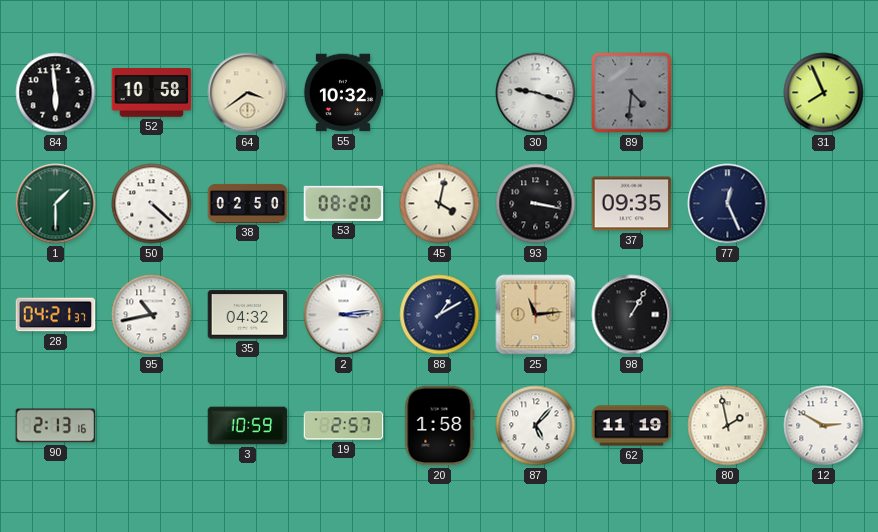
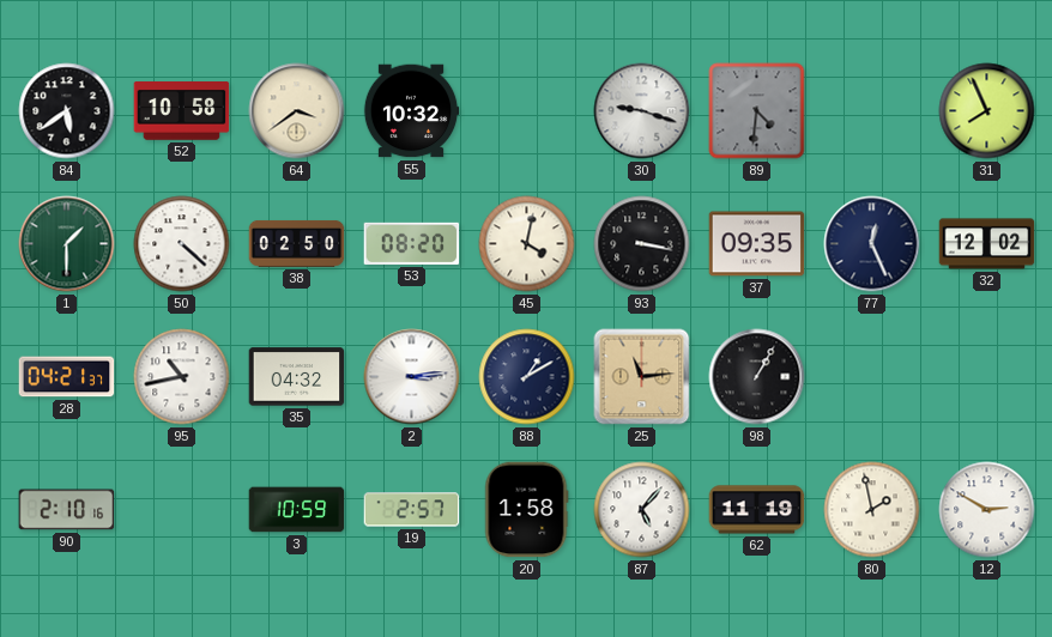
84: 5:59 -> 5:39
32: none -> 12:02
90: 2:13 -> 2:10
